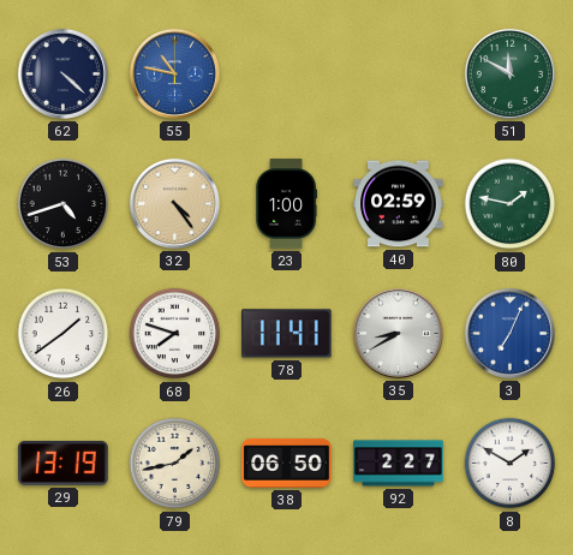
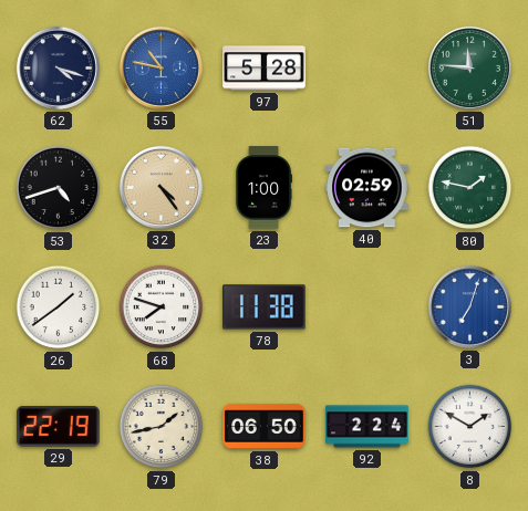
62: 4:22 -> 4:18
97: none -> 5:28
51: 11:50 -> 11:46
78: 11:41 -> 11:38
35: 8:40 -> none
3: 7:04 -> 7:03
29: 13:19 -> 22:19
92: 2:27 -> 2:24
